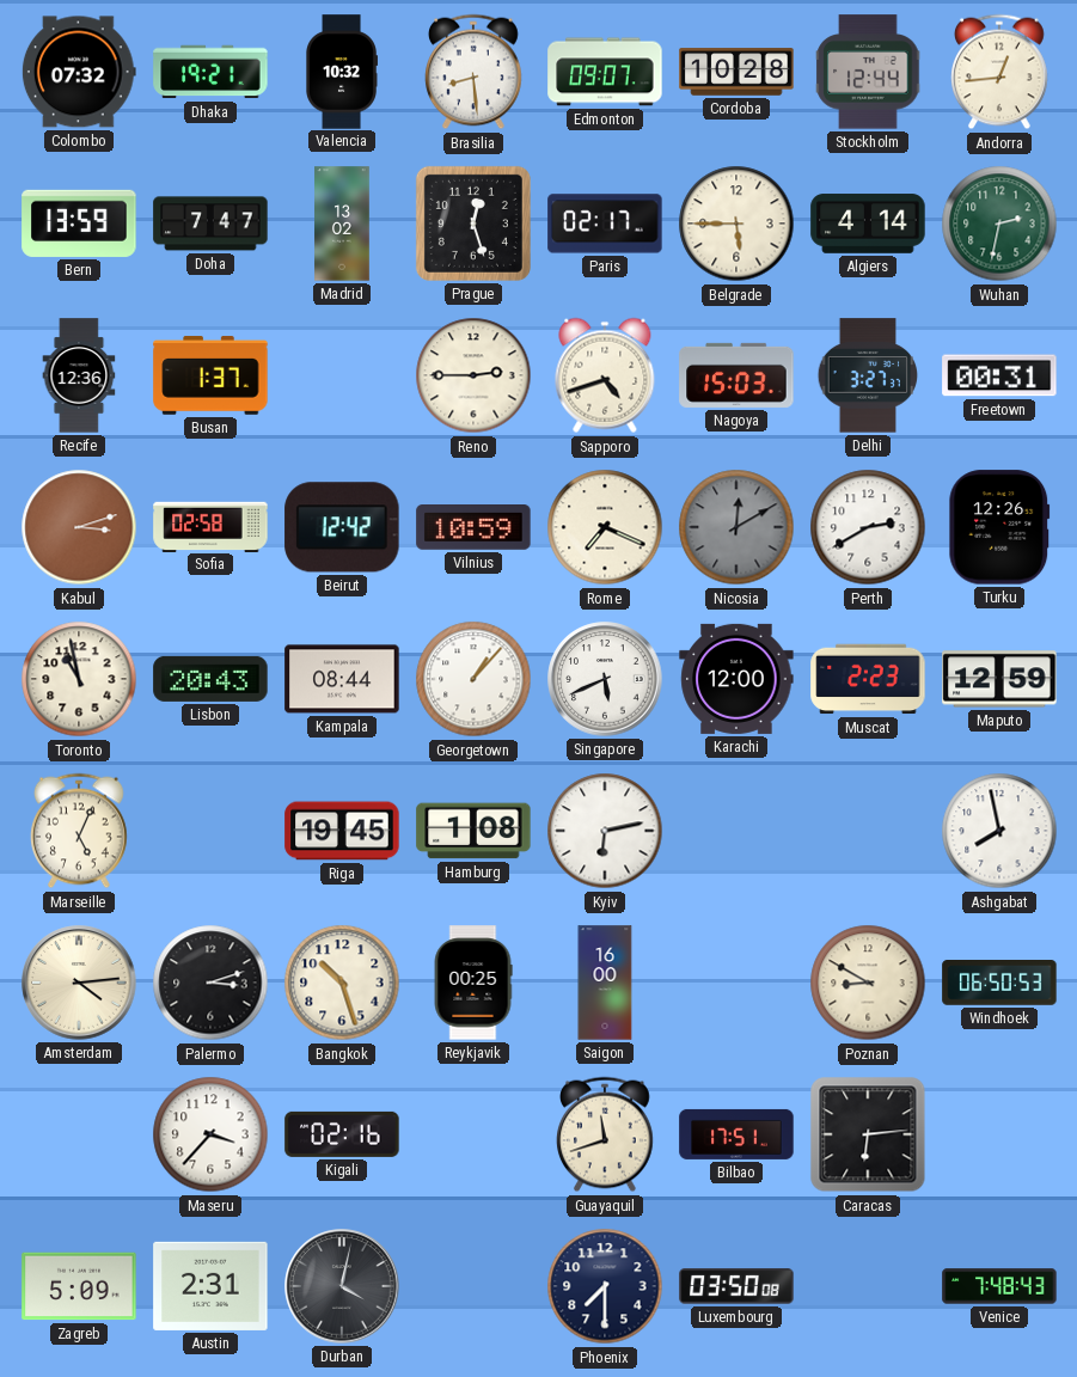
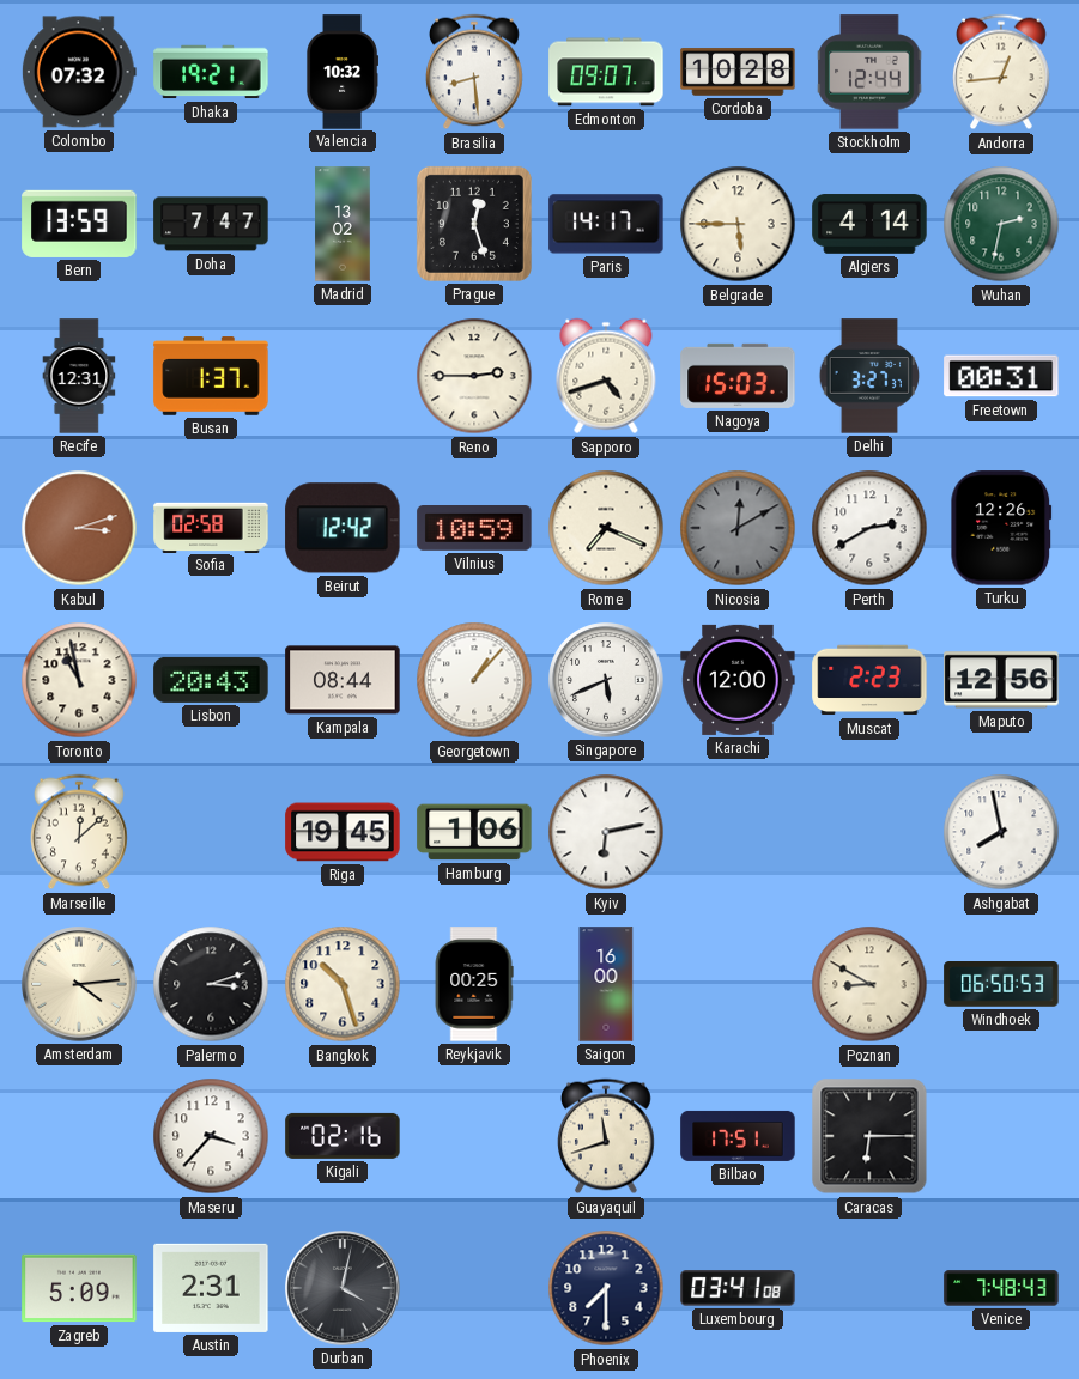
Paris: 02:17 -> 14:17
Recife: 12:36 -> 12:31
Maputo: 12:59 -> 12:56
Marseille: 5:04 -> 12:08
Hamburg: 1:08 -> 1:06
Caracas: 6:14 -> 6:15
Luxembourg: 03:50 -> 03:41
